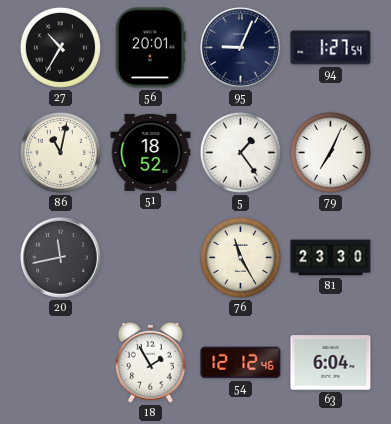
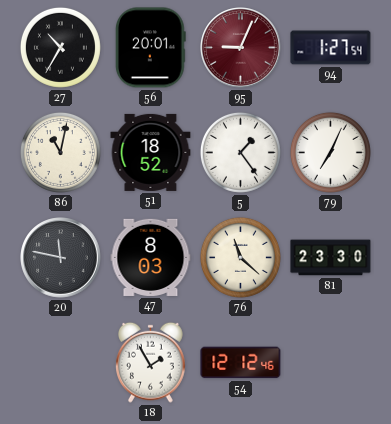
95 dial: navy -> burgundy
20: 11:43 -> 11:47
47: none -> 8:03
76: 11:25 -> 11:22
63: 6:04 -> none
